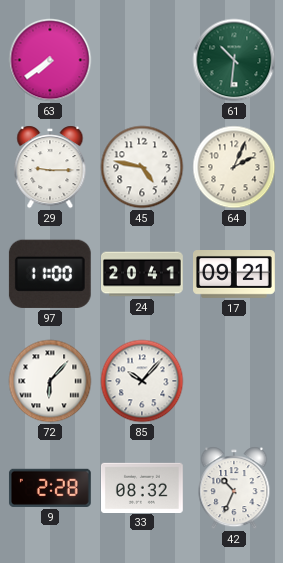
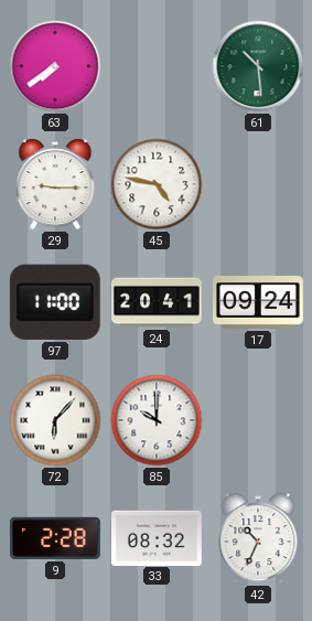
61: 10:31 -> 10:29
64: 2:04 -> none
17: 09:21 -> 09:24
85: 10:07 -> 10:00
